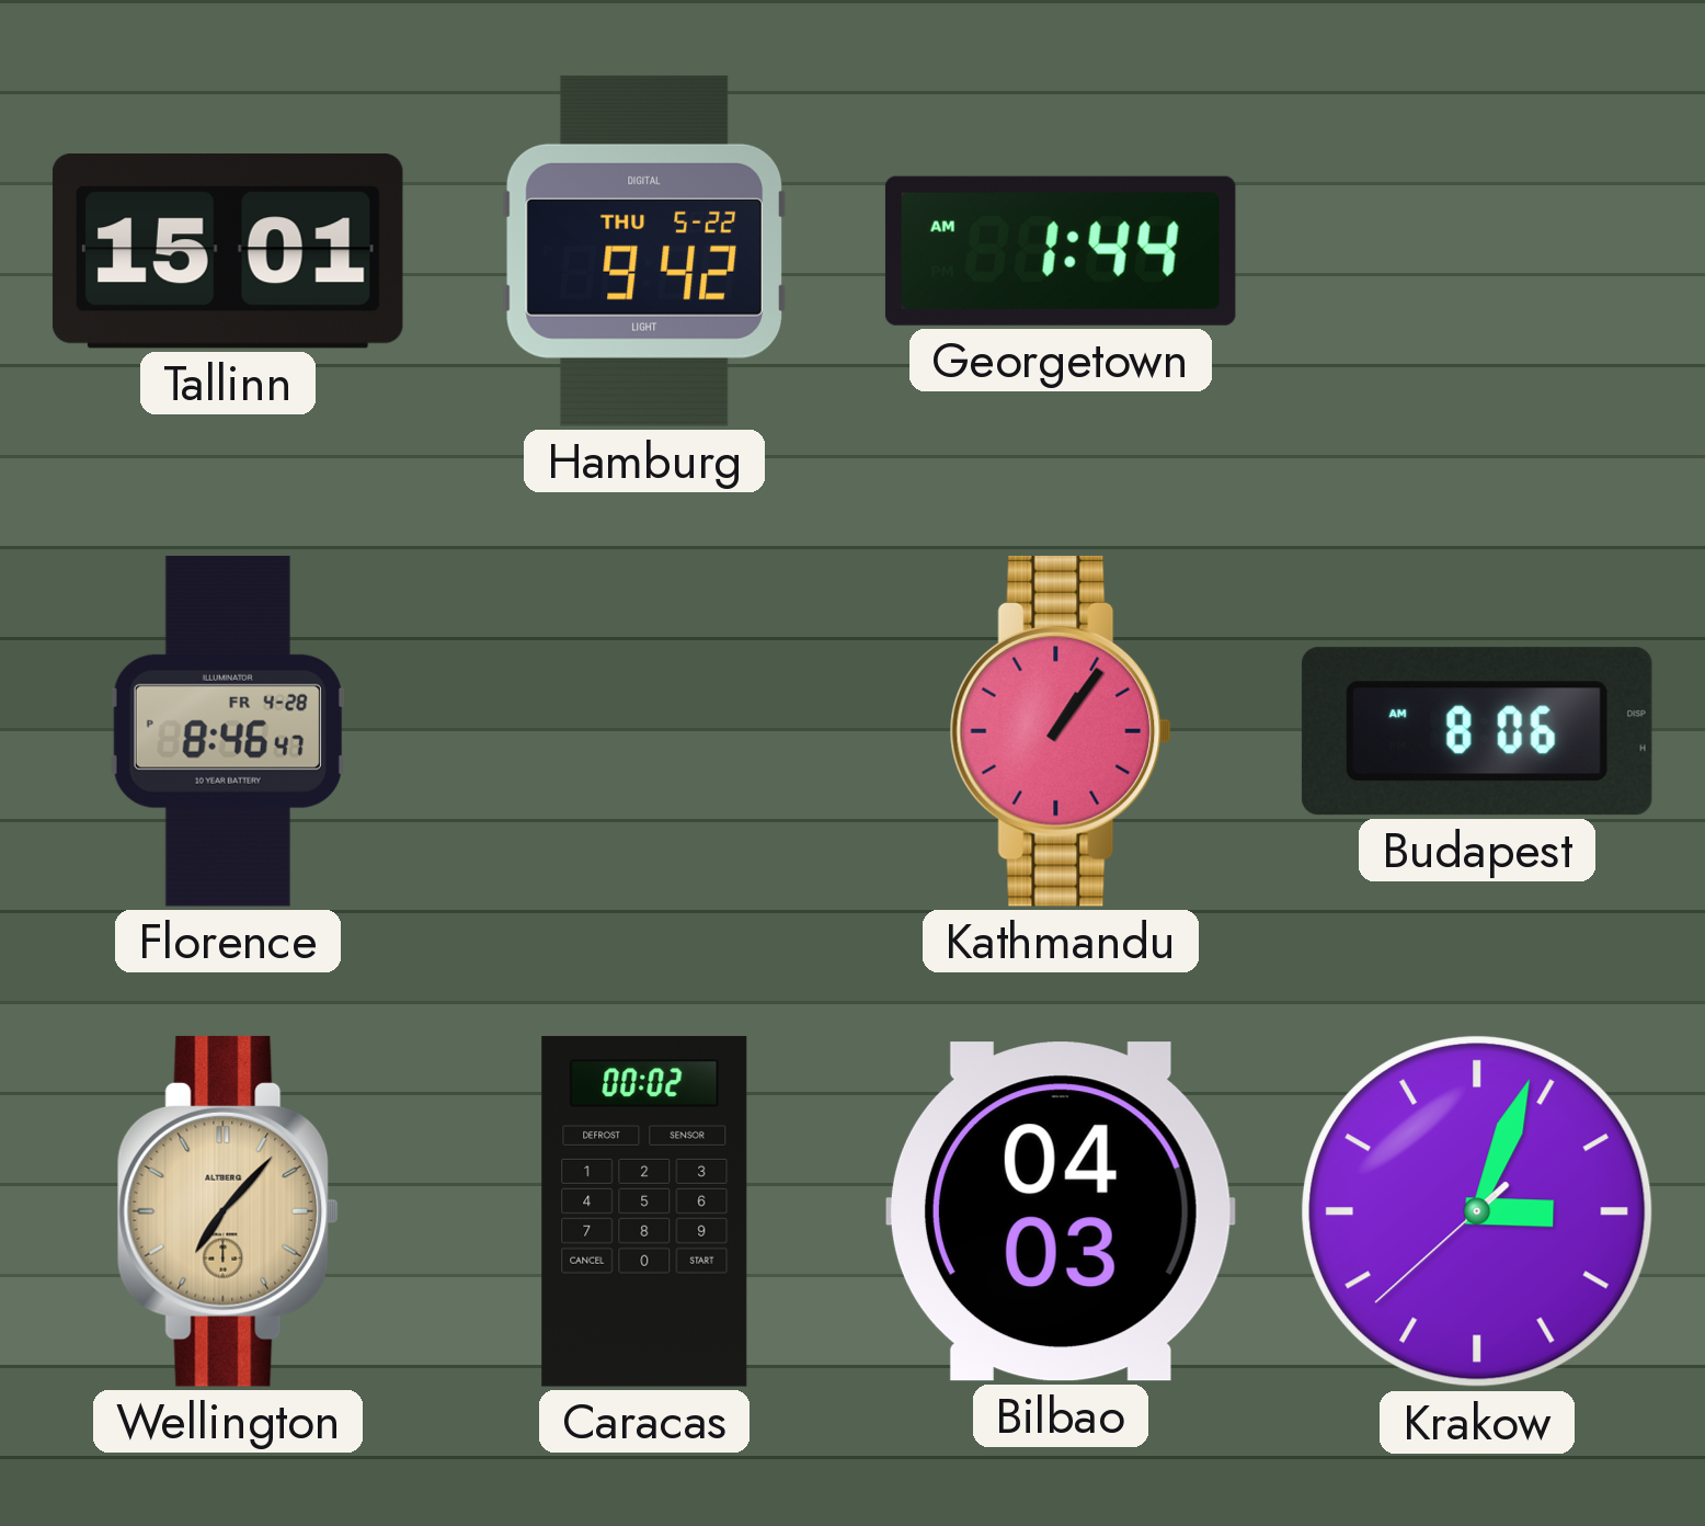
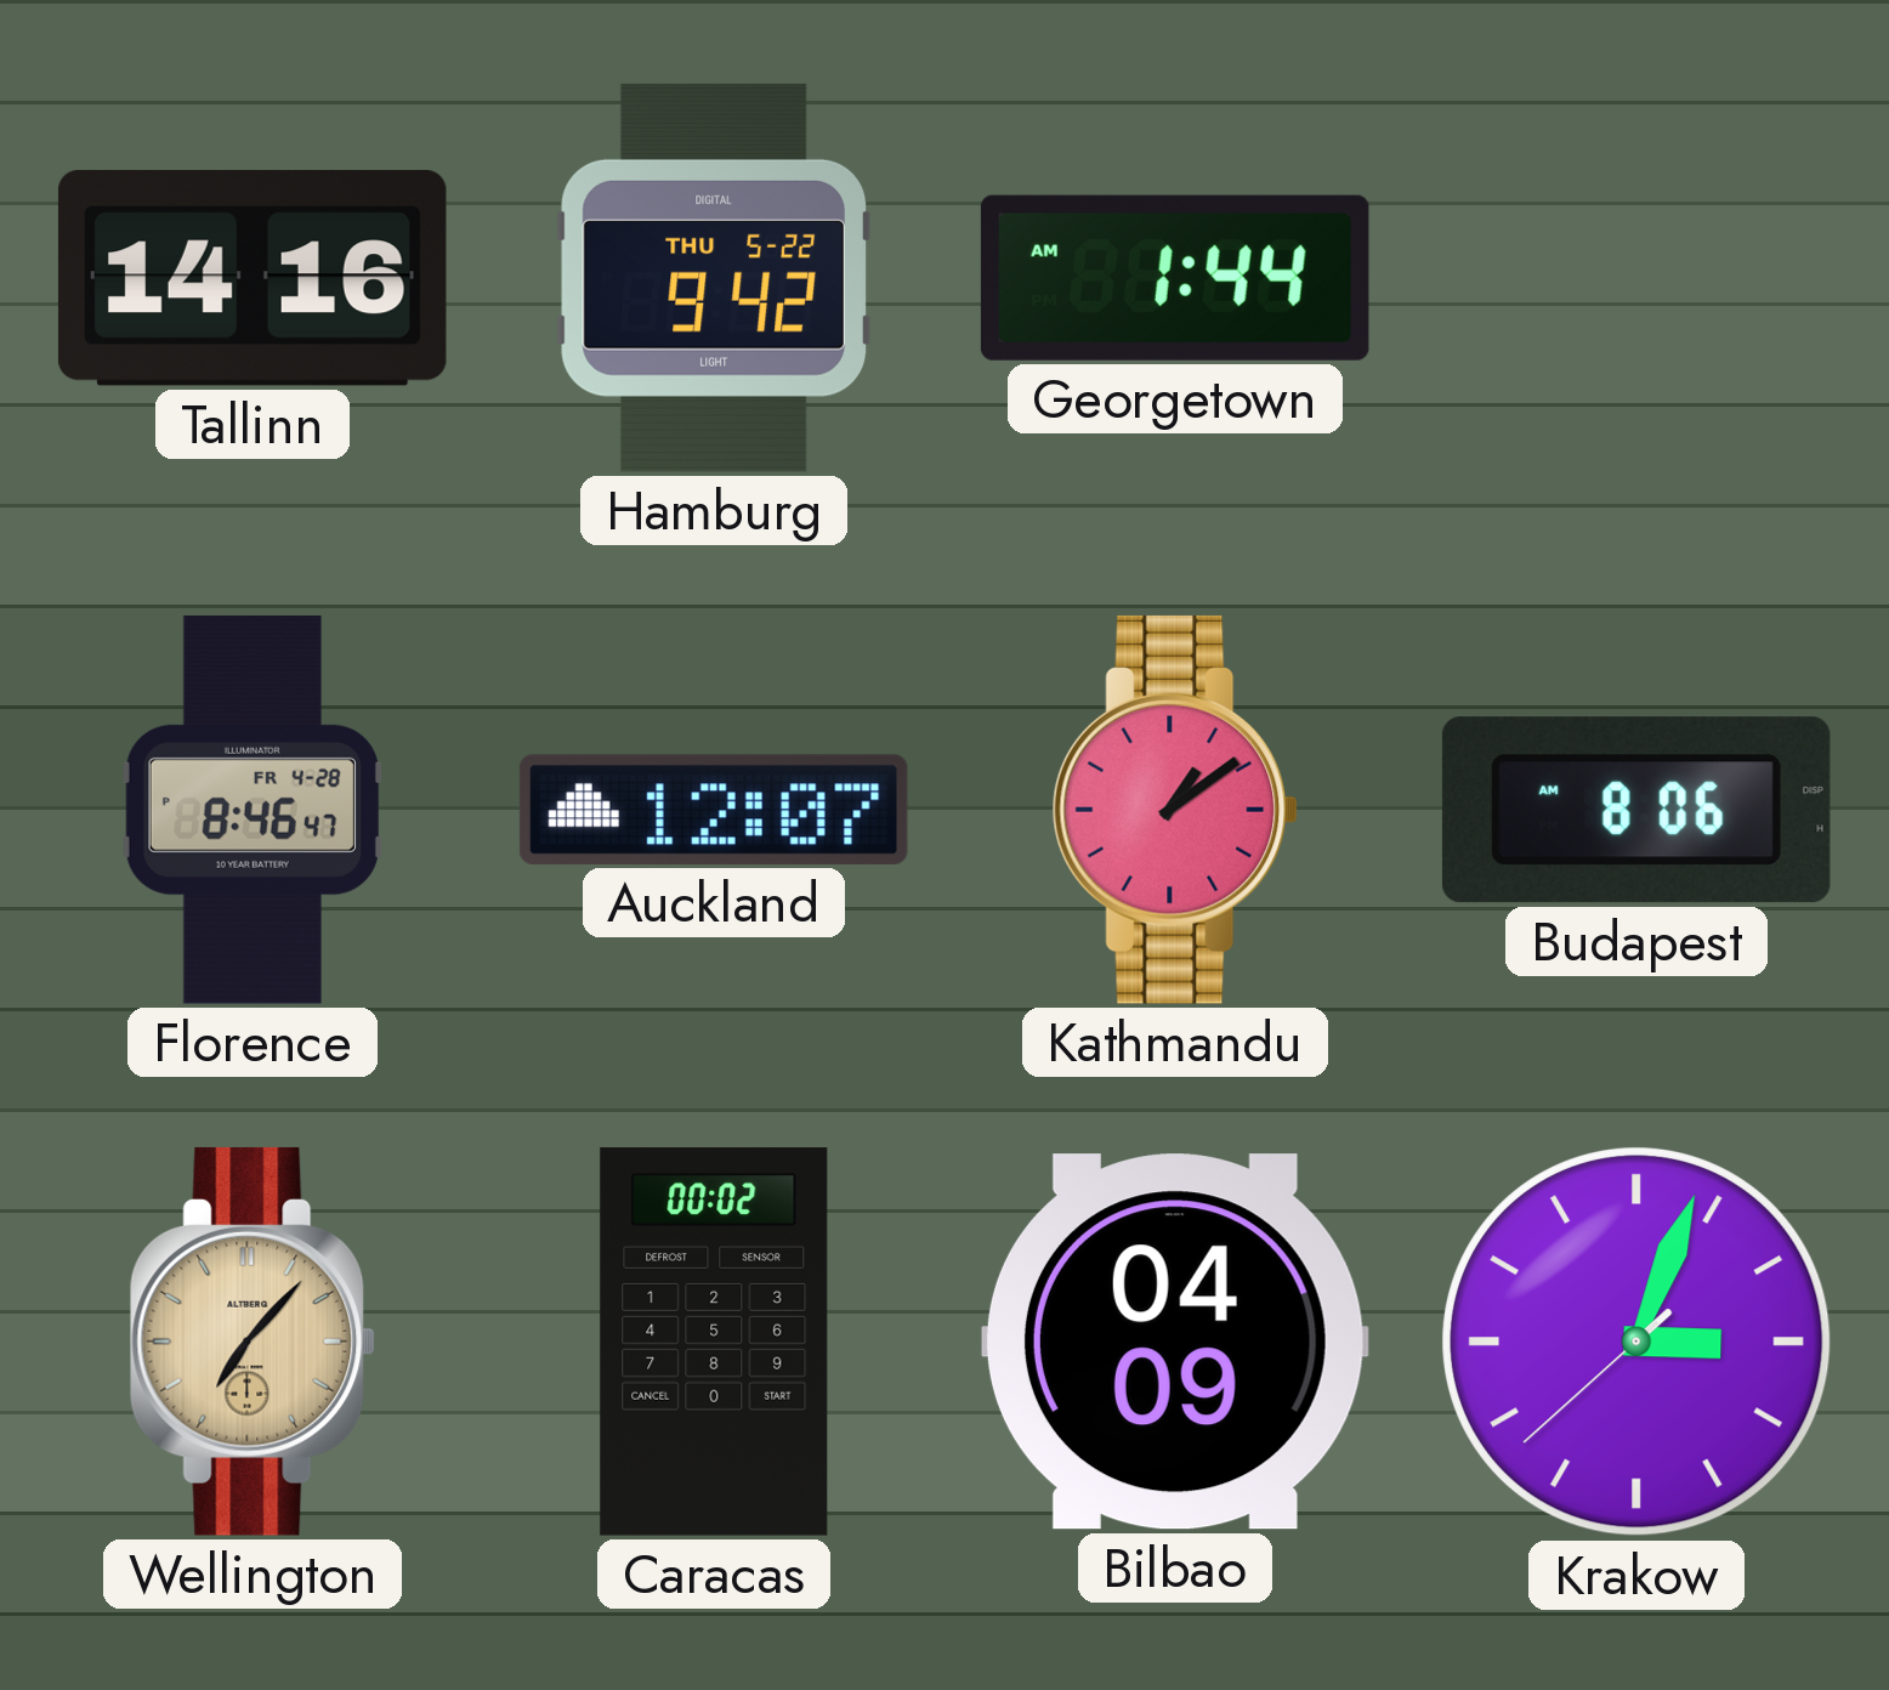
Tallinn: 15:01 -> 14:16
Auckland: none -> 12:07
Kathmandu: 1:06 -> 1:09
Bilbao: 04:03 -> 04:09
